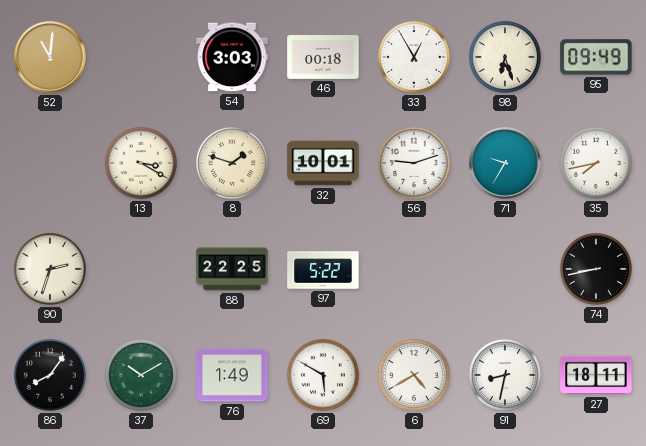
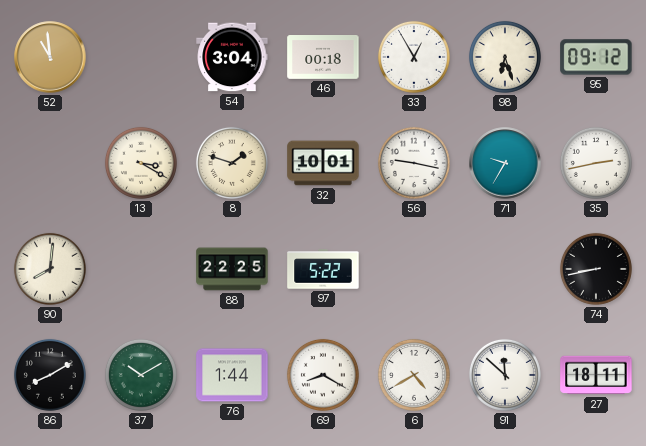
52: 11:01 -> 10:59
54: 3:03 -> 3:04
95: 09:49 -> 09:12
56: 9:12 -> 9:17
35: 7:43 -> 2:43
90: 2:33 -> 8:01
86: 8:06 -> 8:10
76: 1:49 -> 1:44
69: 5:50 -> 8:20
91: 8:32 -> 11:52
